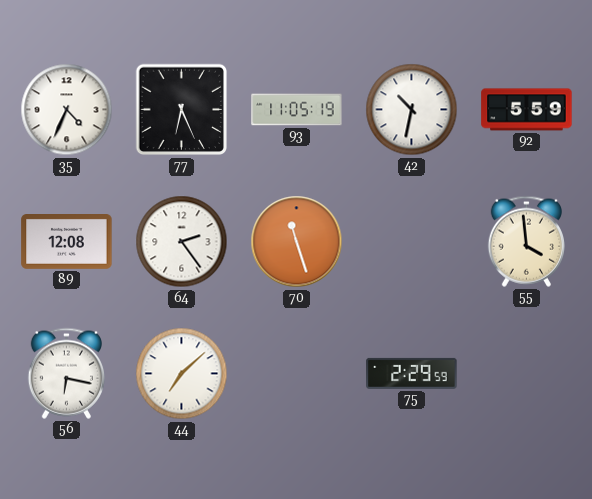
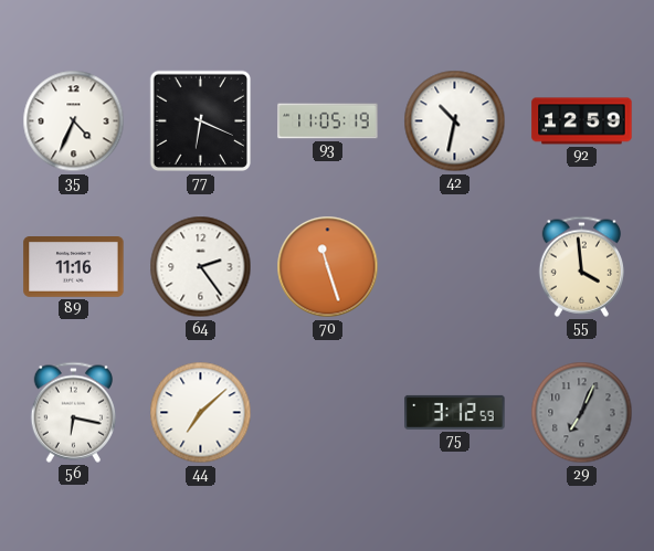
77: 6:26 -> 6:19
92: 5:59 -> 12:59
89: 12:08 -> 11:16
75: 2:29 -> 3:12
29: none -> 7:04
